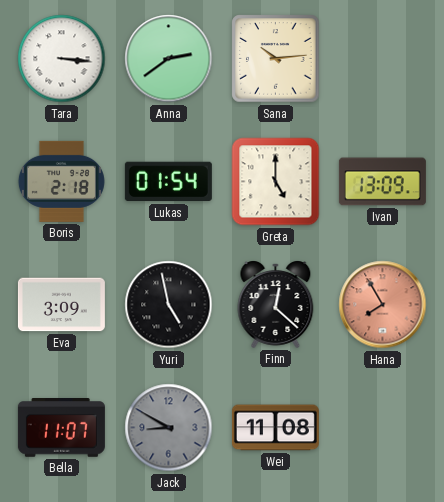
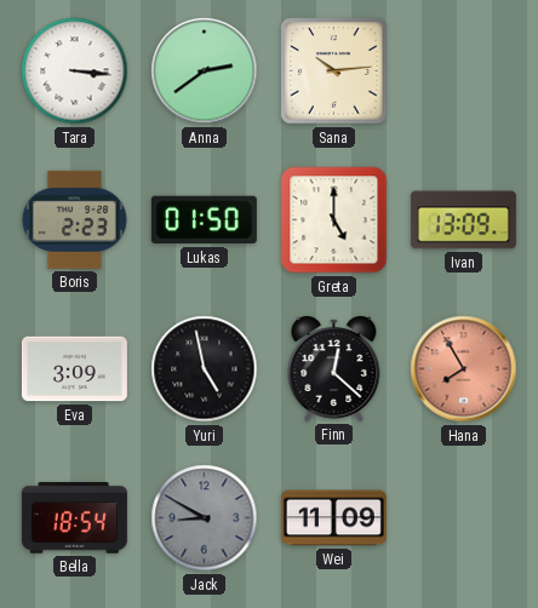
Boris: 2:18 -> 2:23
Lukas: 01:54 -> 01:50
Bella: 11:07 -> 18:54
Wei: 11:08 -> 11:09
